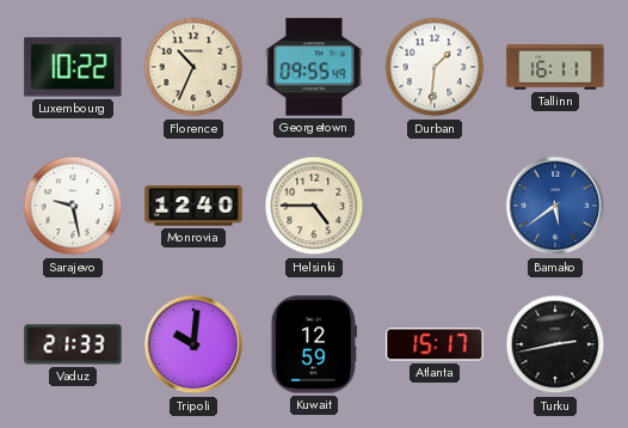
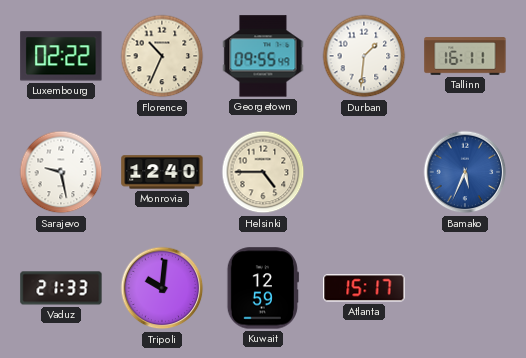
Luxembourg: 10:22 -> 02:22
Bamako: 5:39 -> 5:34
Turku: 2:43 -> none
